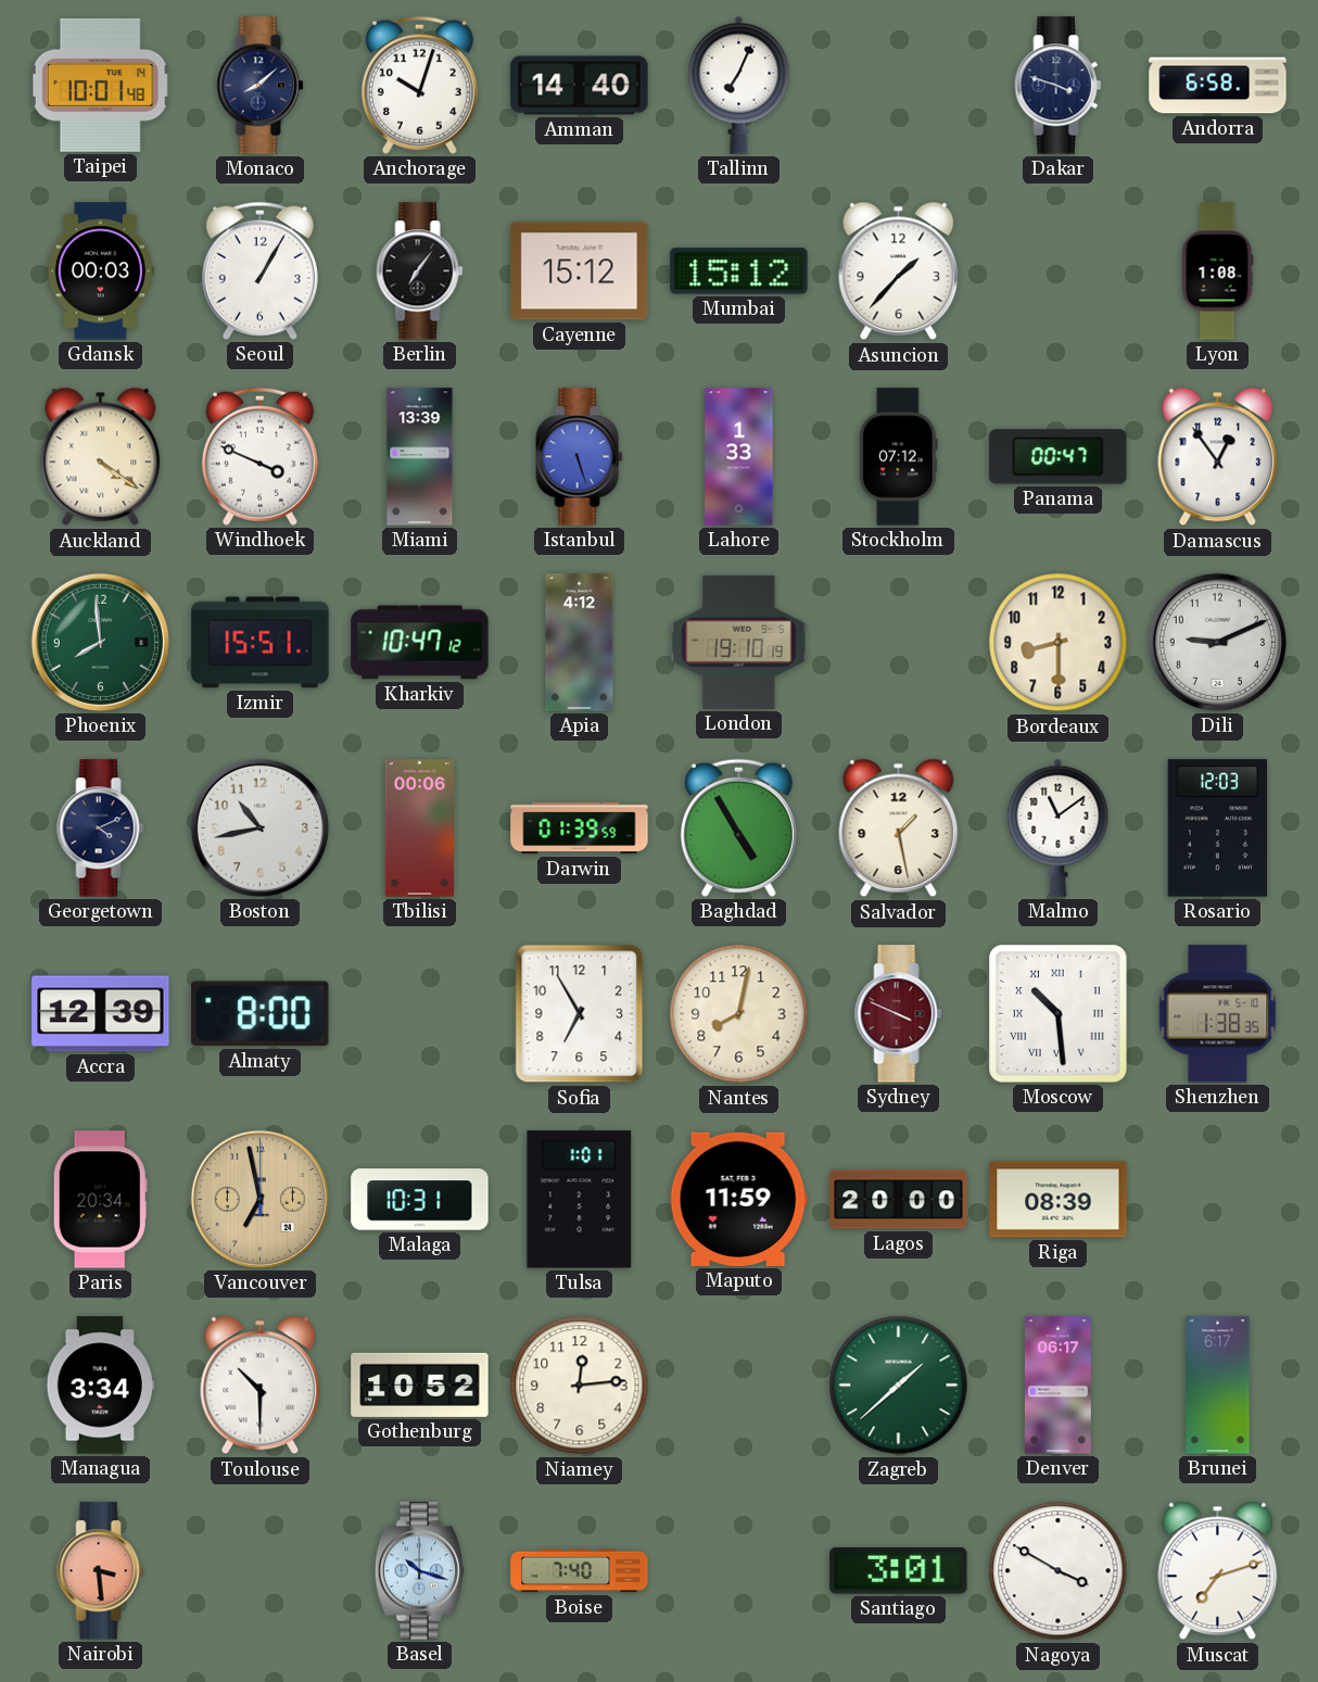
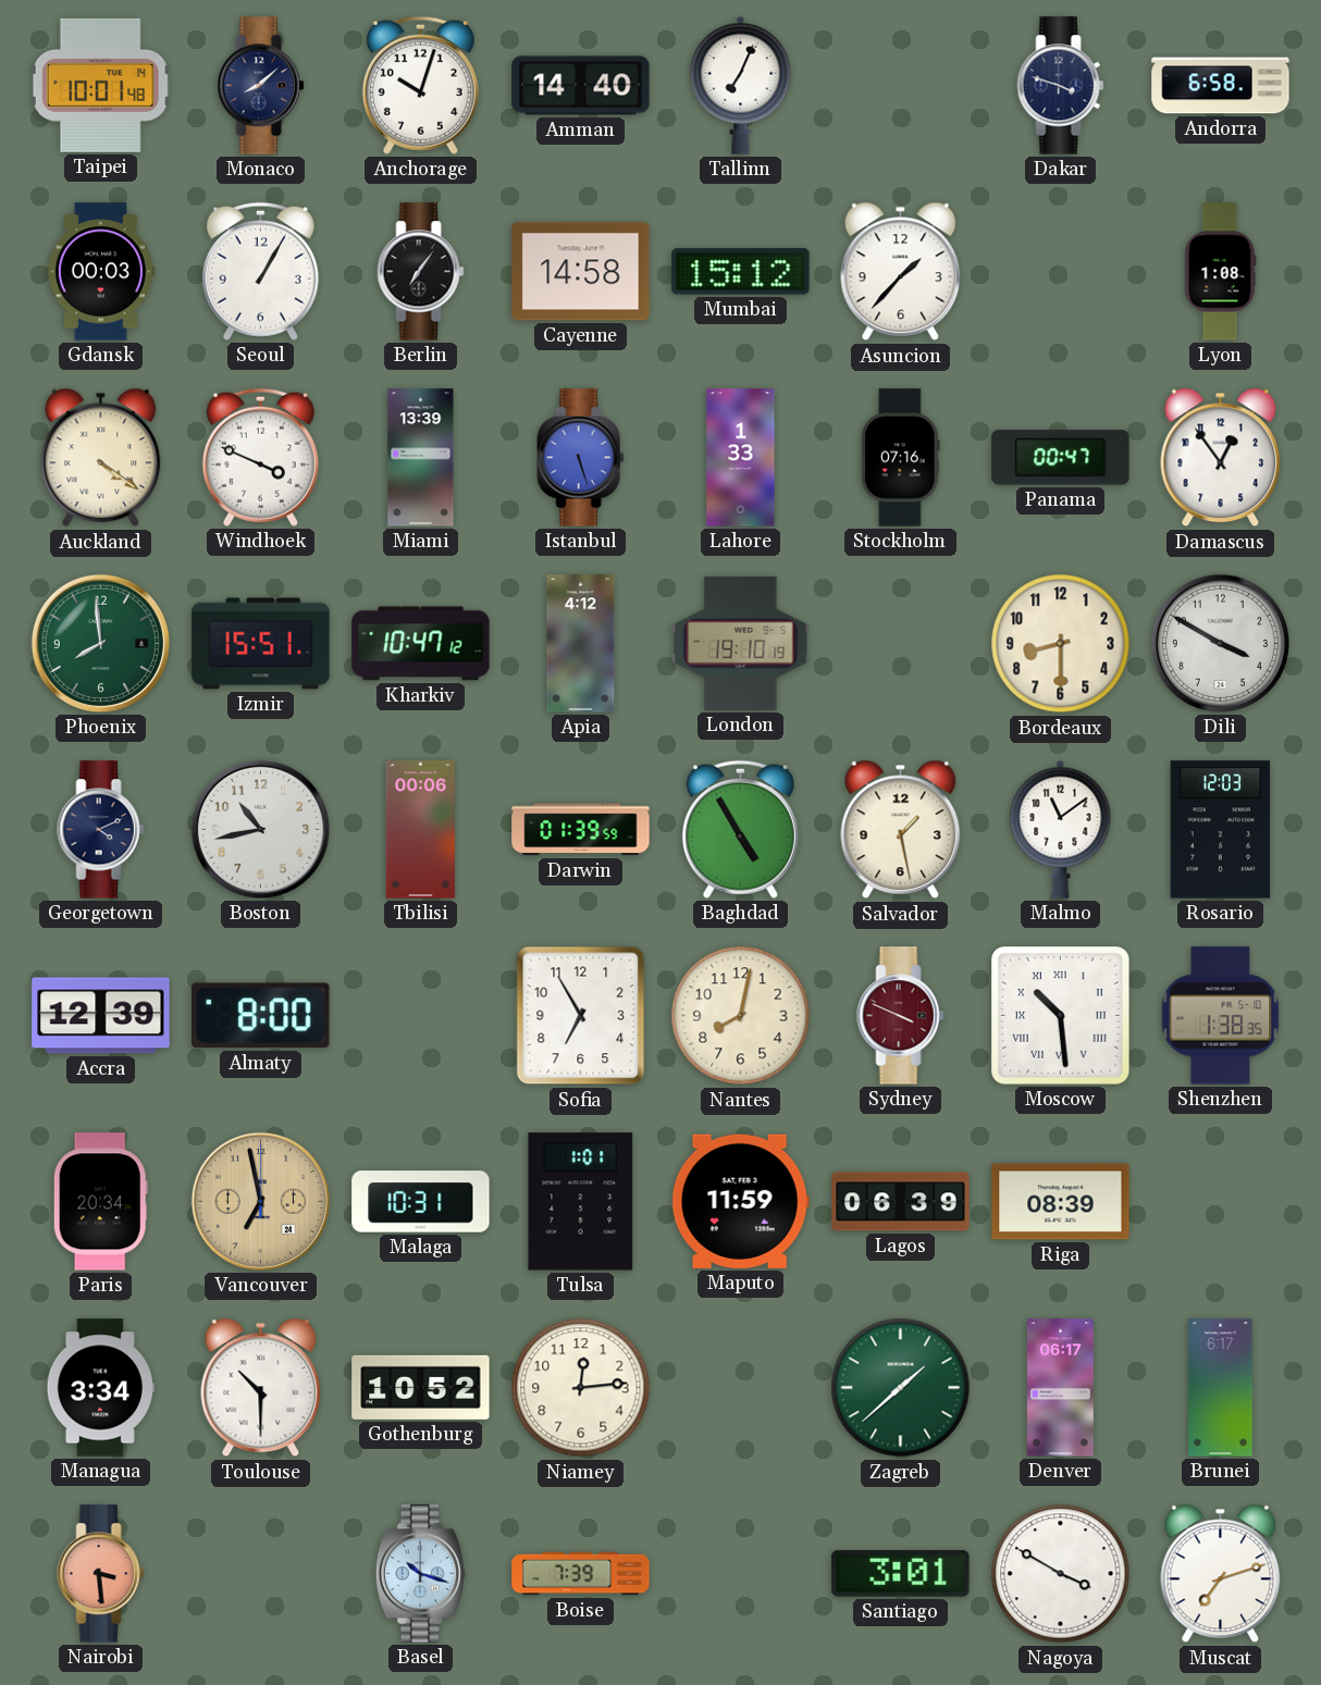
Cayenne: 15:12 -> 14:58
Stockholm: 07:12 -> 07:16
Dili: 9:11 -> 3:50
Lagos: 20:00 -> 06:39
Boise: 7:40 -> 7:39
